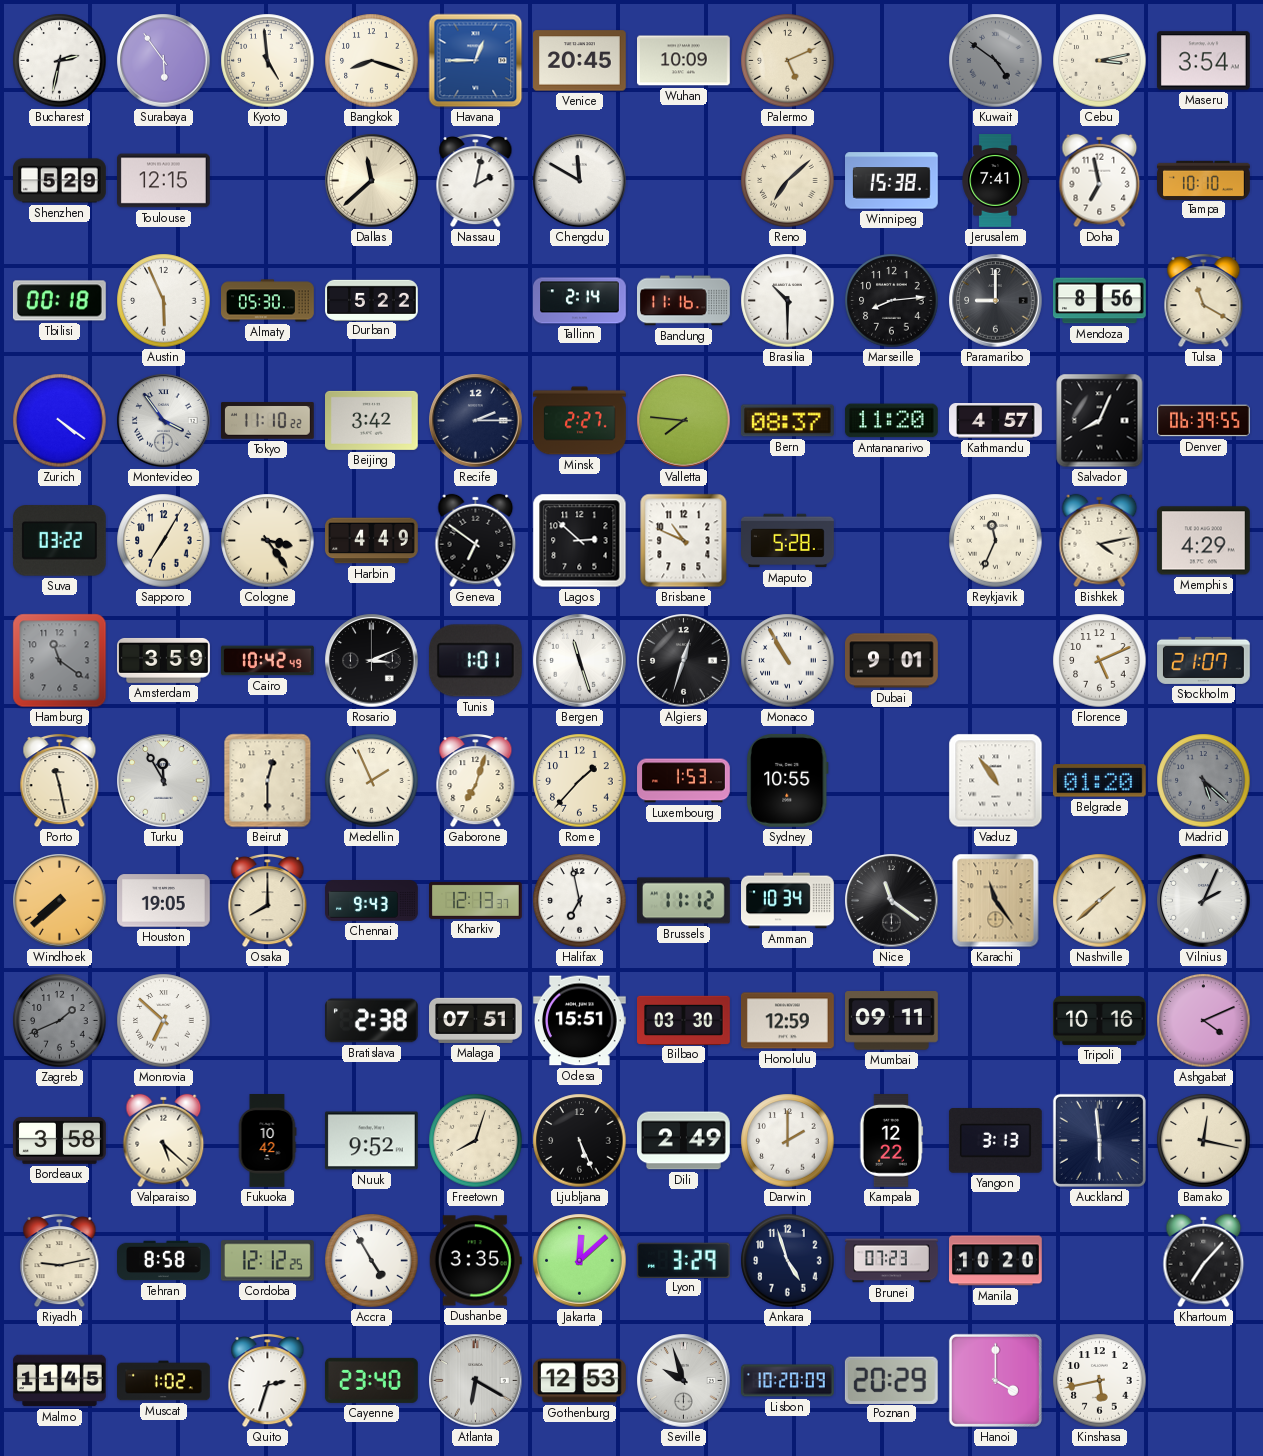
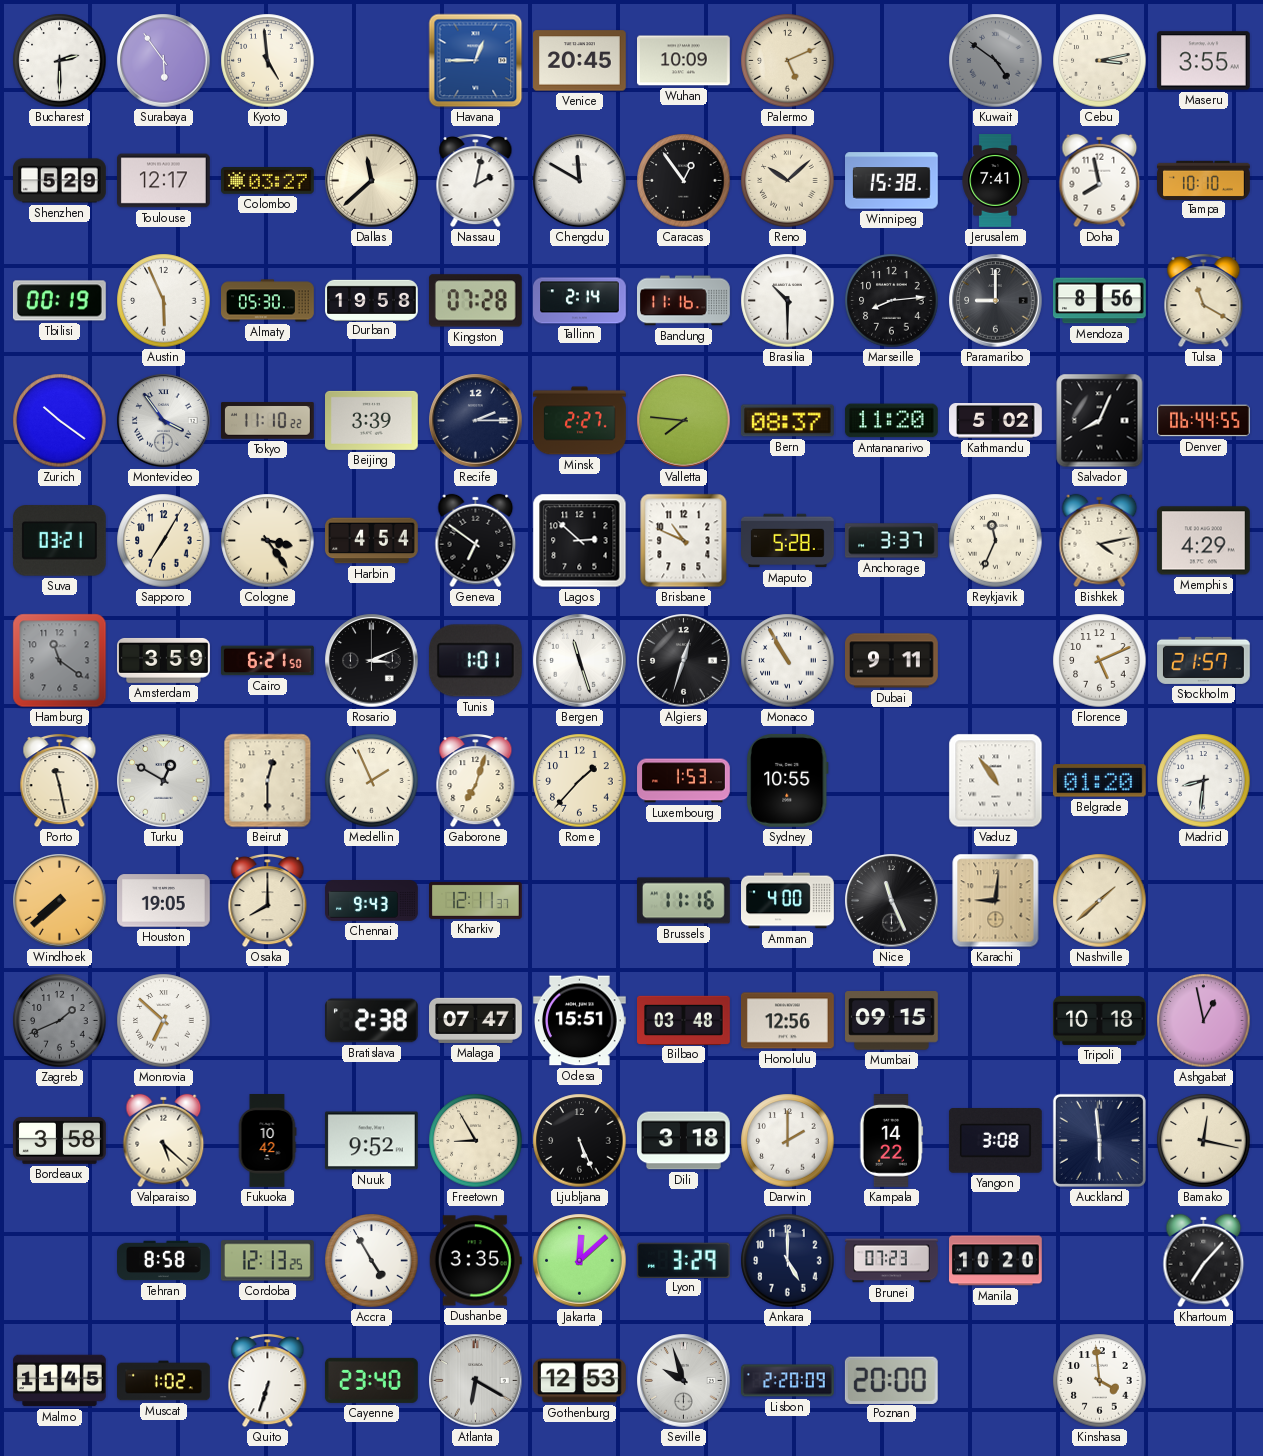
Bucharest: 2:32 -> 2:30
Bangkok: 8:18 -> none
Maseru: 3:54 -> 3:55
Toulouse: 12:15 -> 12:17
Colombo: none -> 03:27
Caracas: none -> 12:54
Reno: 7:08 -> 10:08
Doha: 6:58 -> 7:58
Tbilisi: 00:18 -> 00:19
Durban: 5:22 -> 19:58
Kingston: none -> 07:28
Zurich: 4:21 -> 10:21
Beijing: 3:42 -> 3:39
Kathmandu: 4:57 -> 5:02
Denver: 06:39 -> 06:44
Suva: 03:22 -> 03:21
Harbin: 4:49 -> 4:54
Anchorage: none -> 3:37
Cairo: 10:42 -> 6:21
Dubai: 9:01 -> 9:11
Stockholm: 21:07 -> 21:57
Turku: 11:55 -> 12:50
Madrid: 5:22 -> 8:31
Madrid dial: grey -> white
Kharkiv: 12:13 -> 12:11
Halifax: 6:58 -> none
Brussels: 11:12 -> 11:16
Amman: 10:34 -> 4:00
Nice: 11:21 -> 11:26
Karachi: 11:24 -> 9:01
Vilnius: 2:04 -> none
Malaga: 07:51 -> 07:47
Bilbao: 03:30 -> 03:48
Honolulu: 12:59 -> 12:56
Mumbai: 09:11 -> 09:15
Tripoli: 10:16 -> 10:18
Ashgabat: 4:11 -> 12:58
Freetown: 8:03 -> 8:55
Dili: 2:49 -> 3:18
Kampala: 12:22 -> 14:22
Yangon: 3:13 -> 3:08
Riyadh: 9:13 -> none
Cordoba: 12:12 -> 12:13
Ankara: 4:57 -> 5:00
Quito: 2:33 -> 6:33
Lisbon: 10:20 -> 2:20
Poznan: 20:29 -> 20:00
Hanoi: 4:00 -> none
Kinshasa: 5:43 -> 3:59
